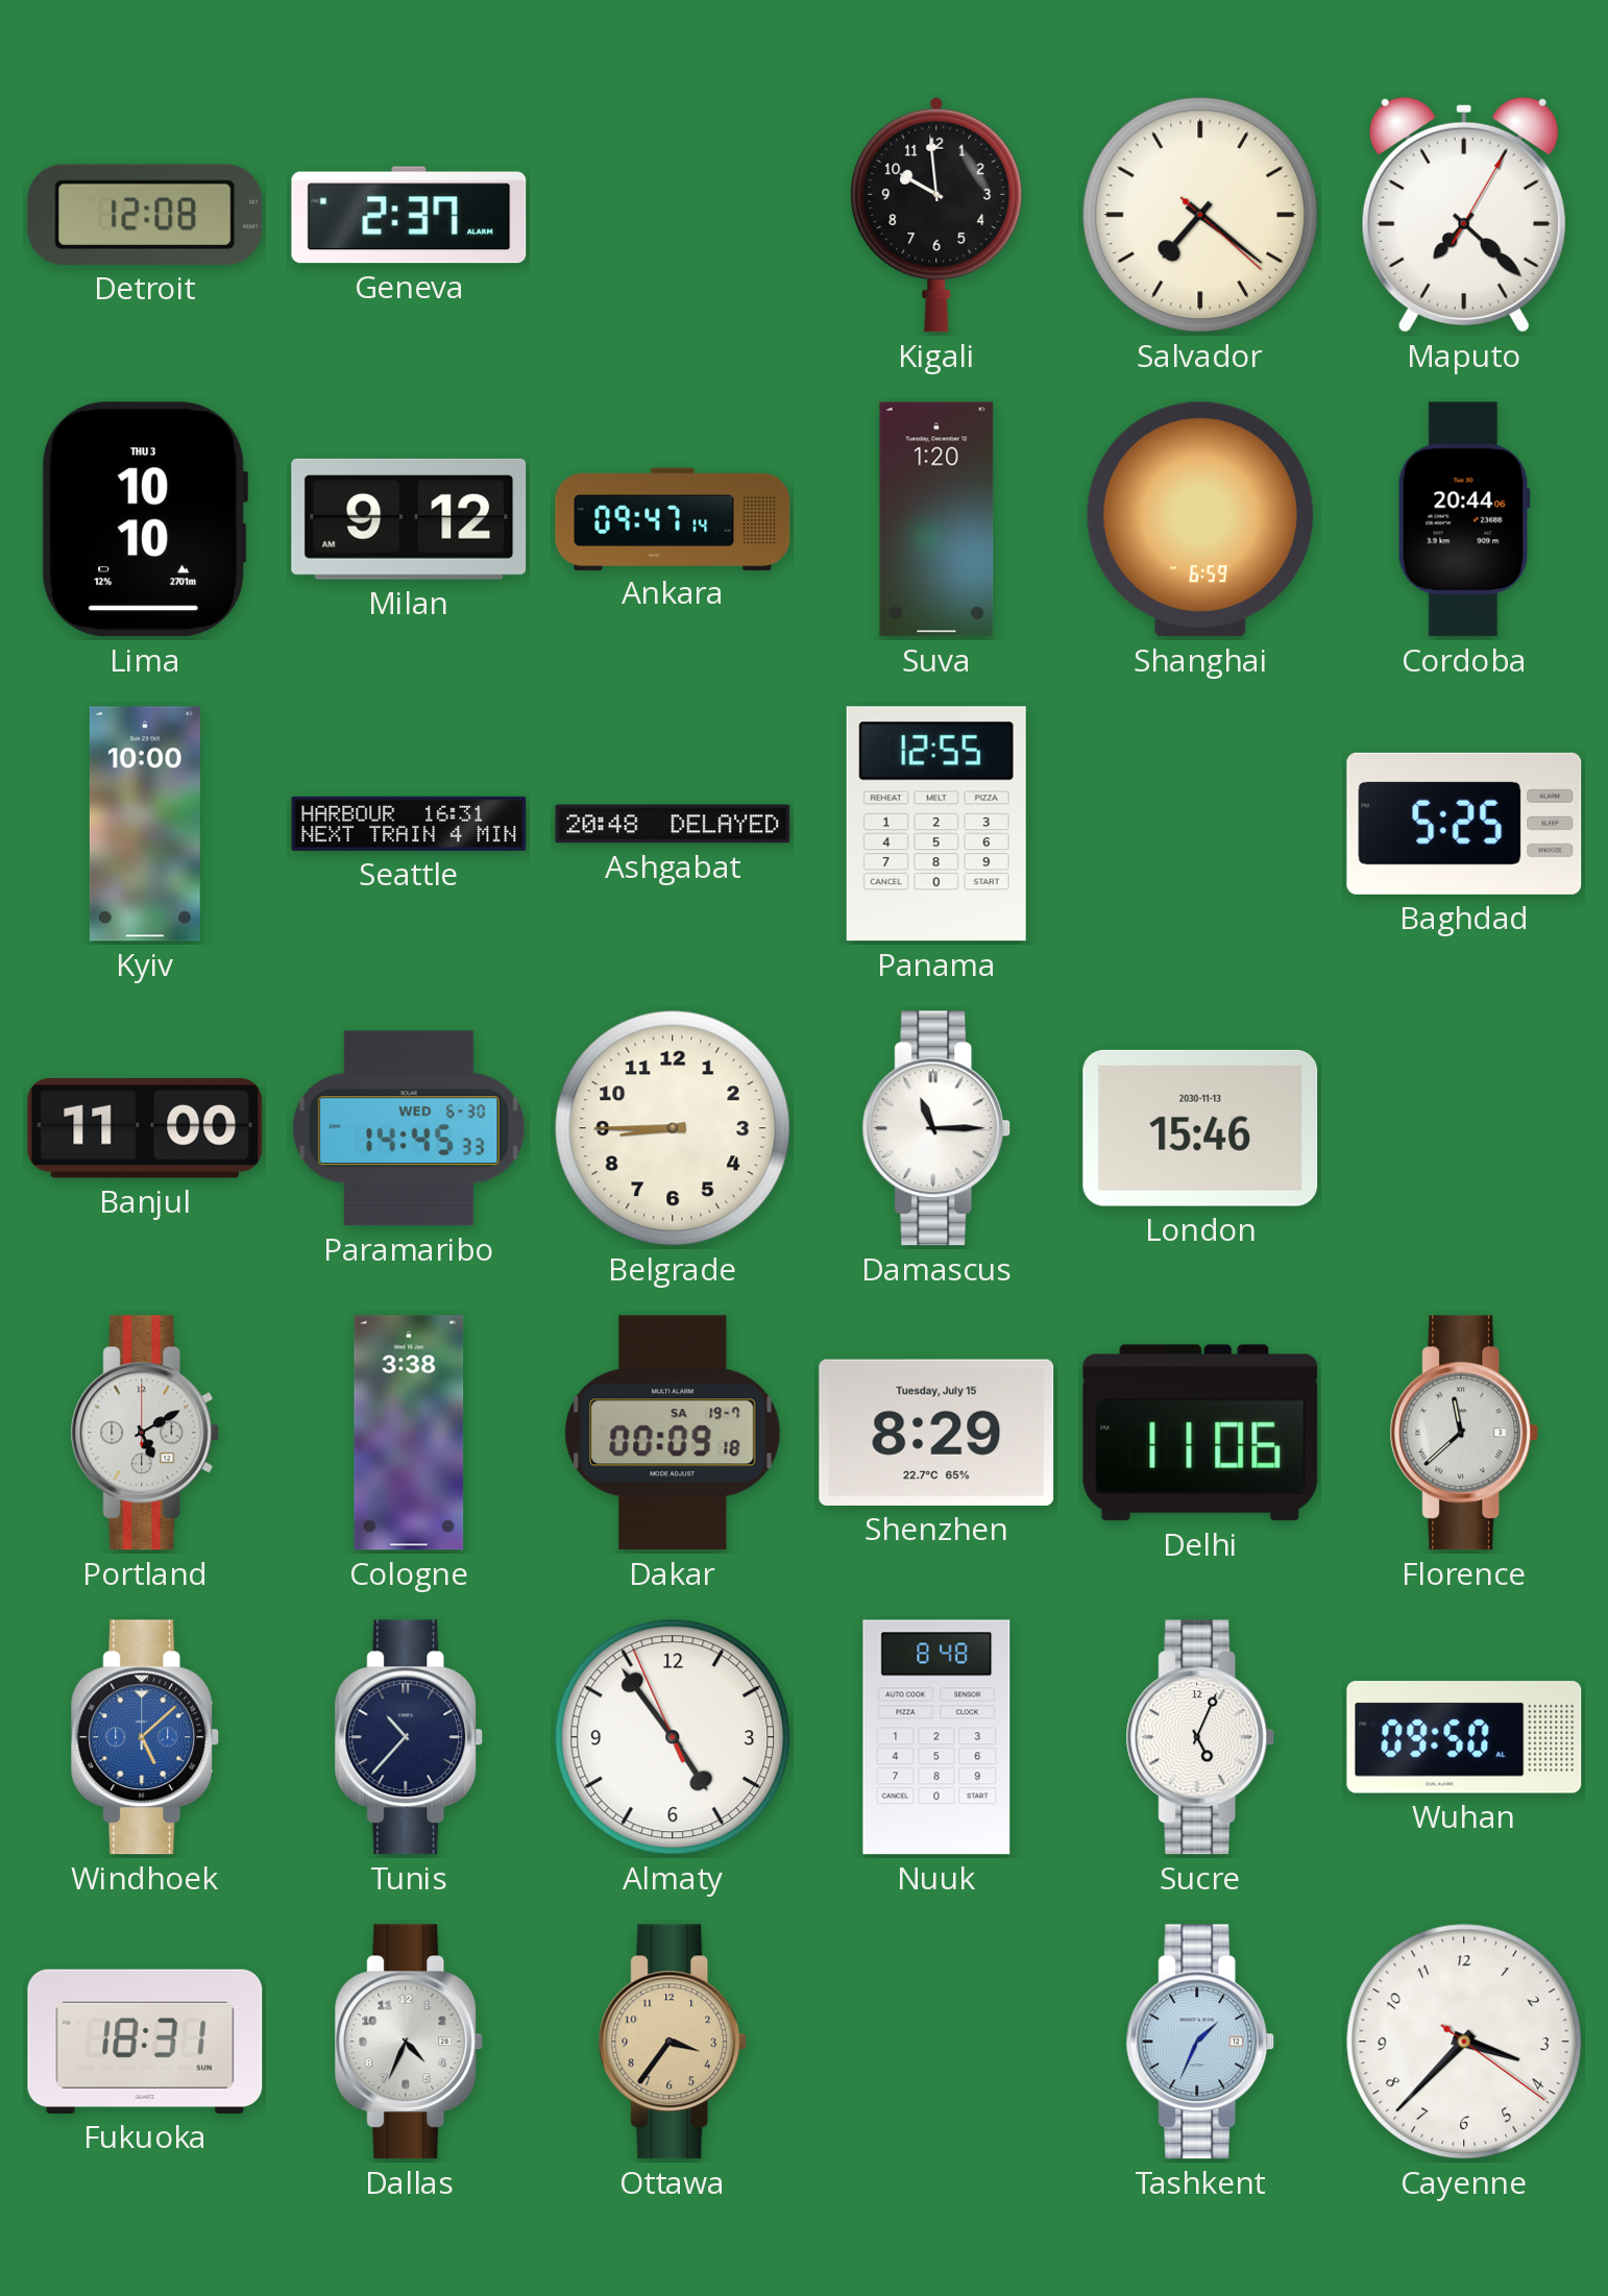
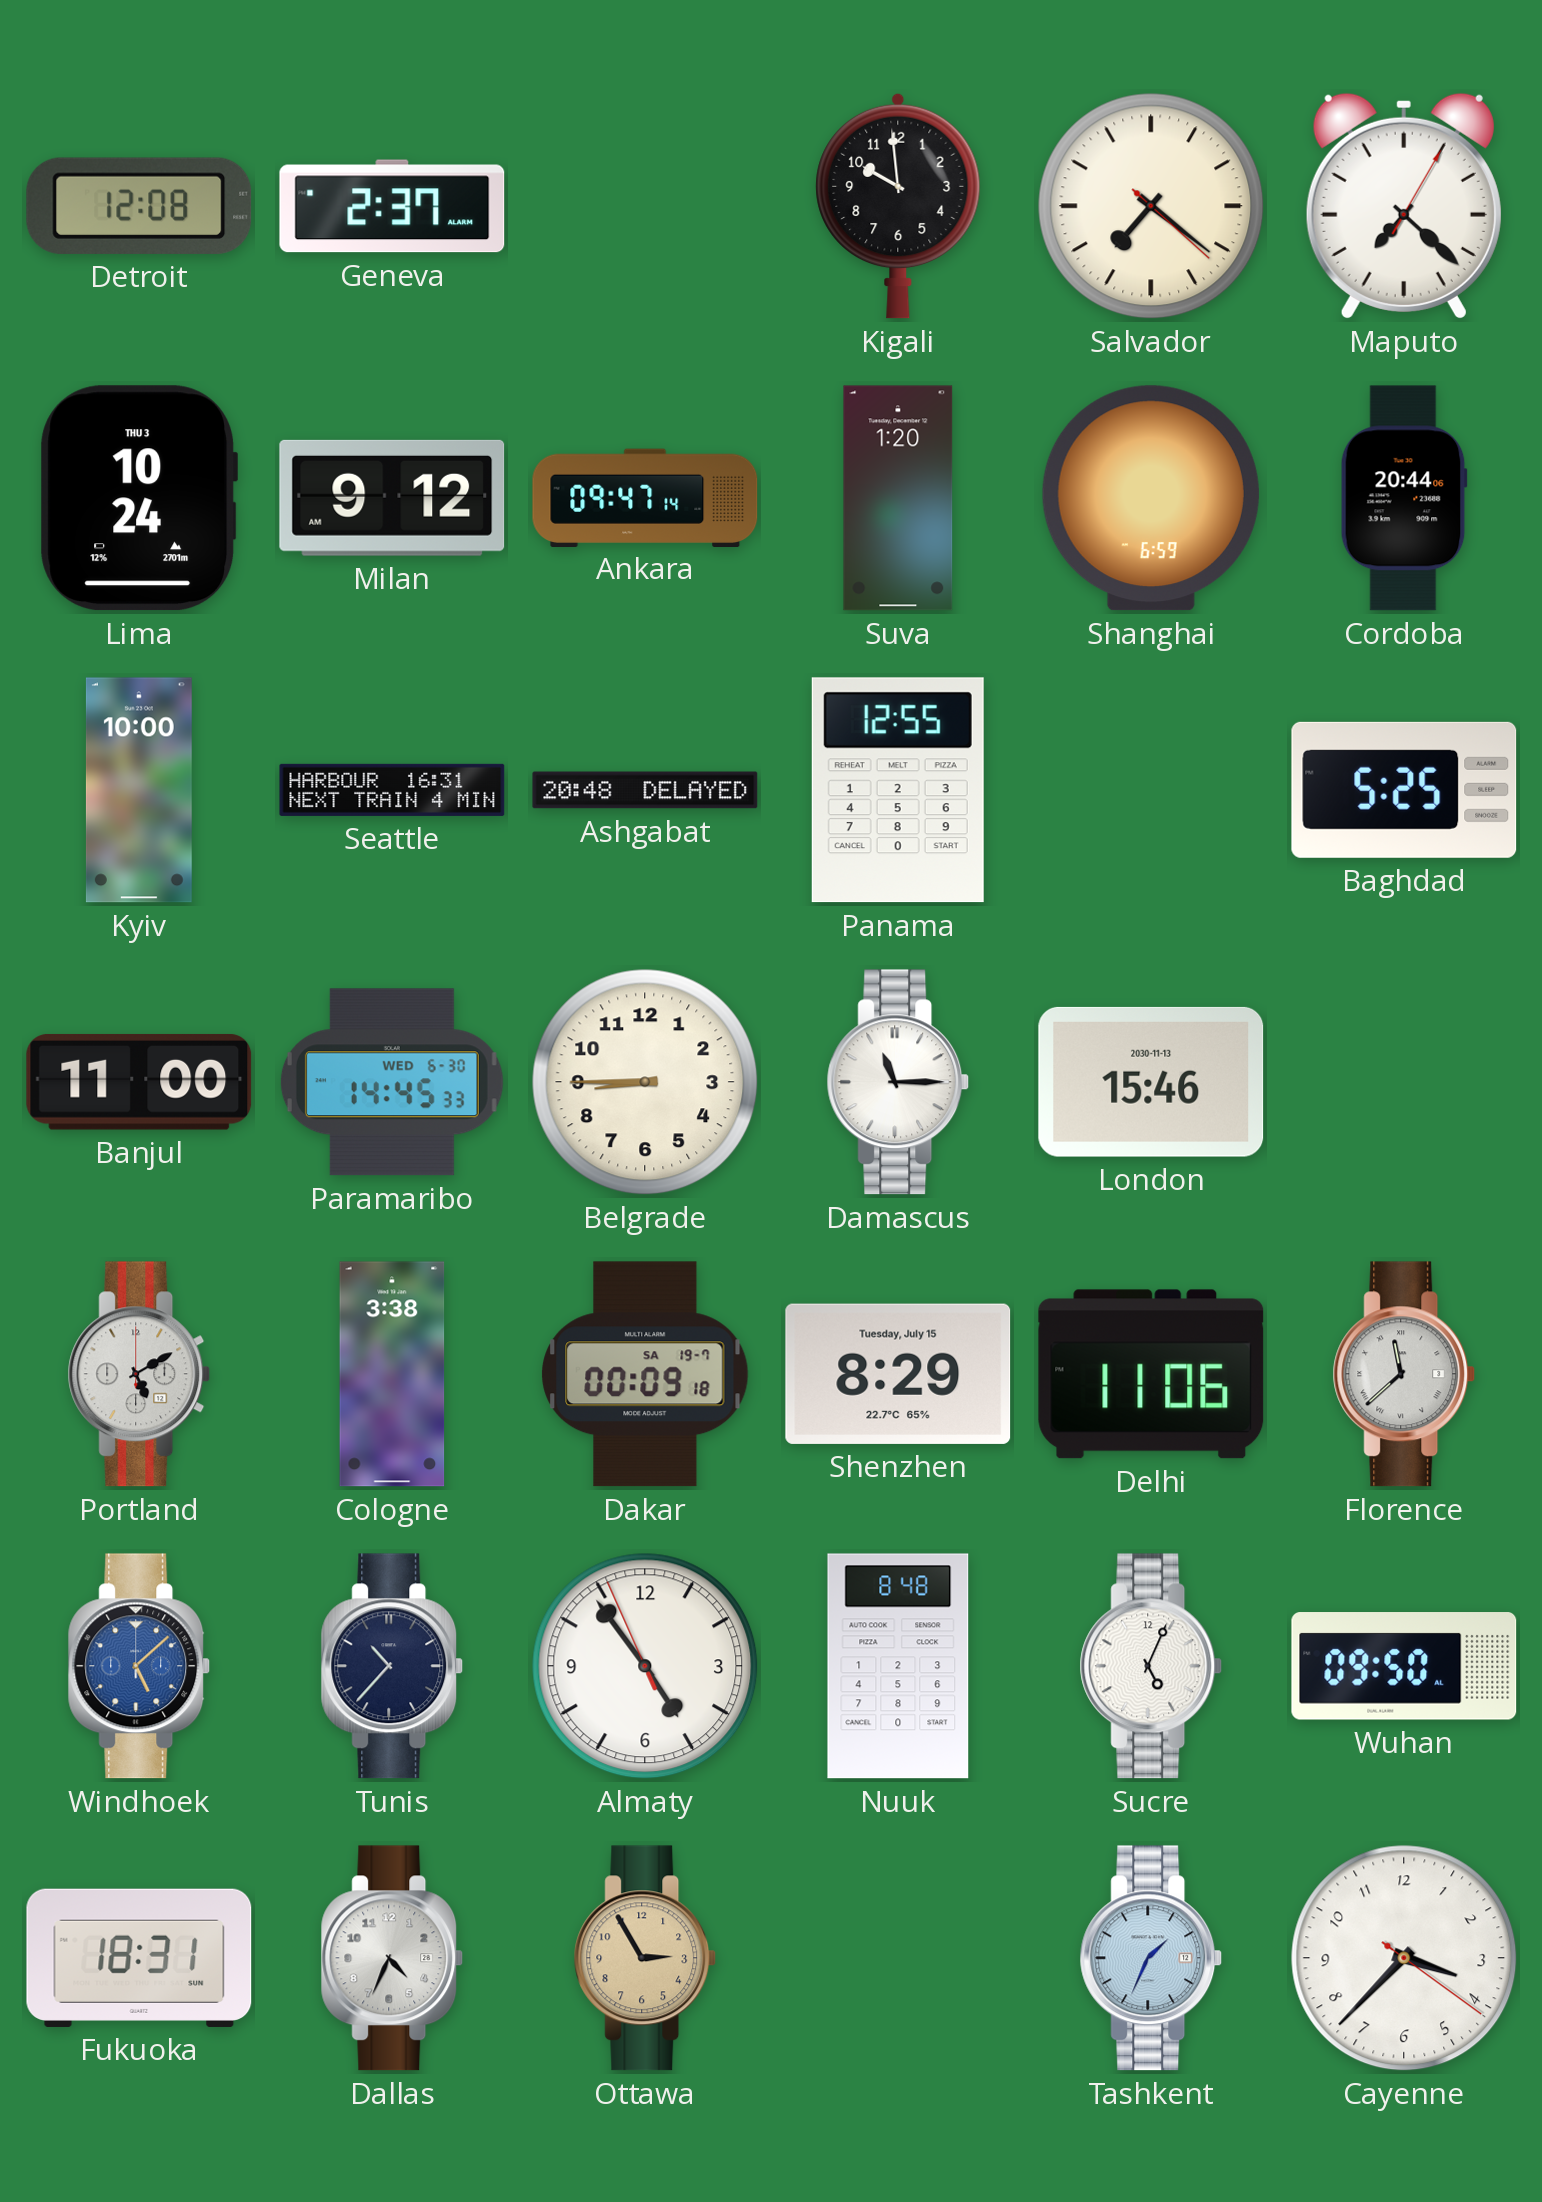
Lima: 10:10 -> 10:24
Ottawa: 3:36 -> 2:55
